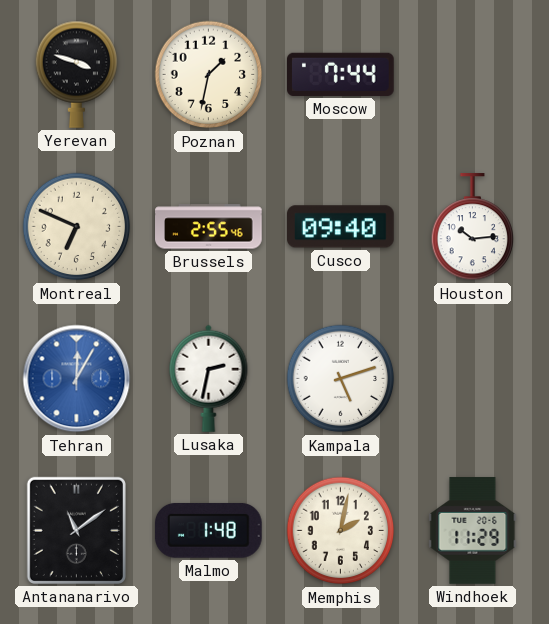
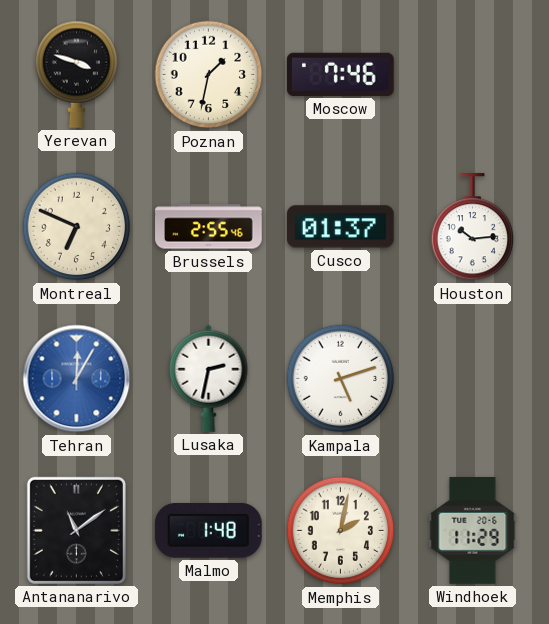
Moscow: 7:44 -> 7:46
Cusco: 09:40 -> 01:37
